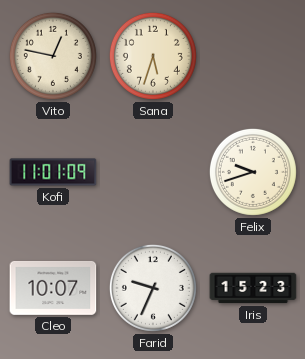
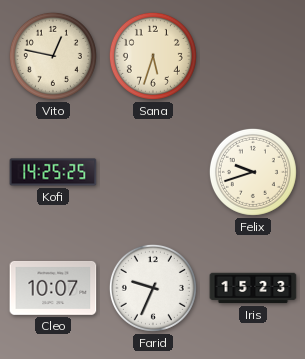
Kofi: 11:01 -> 14:25
